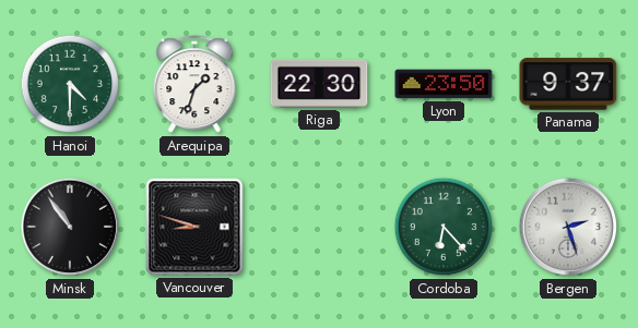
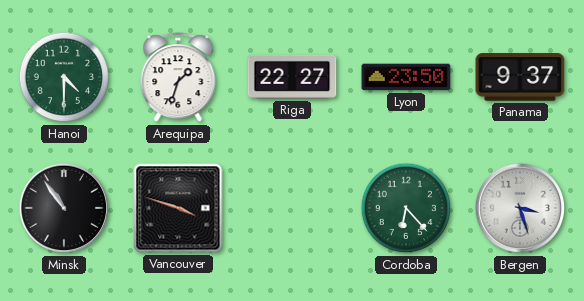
Riga: 22:30 -> 22:27
Vancouver: 8:48 -> 3:48
Bergen: 2:27 -> 3:27
